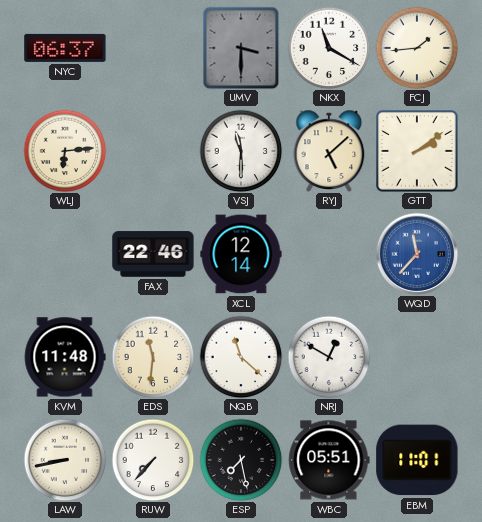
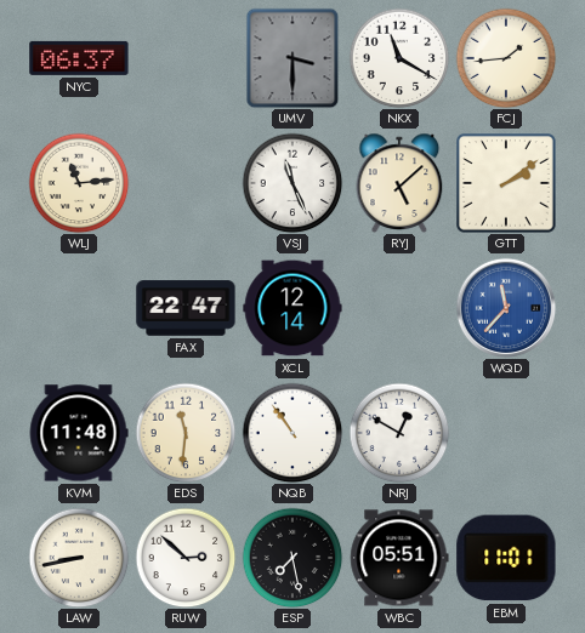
WLJ: 6:14 -> 11:14
VSJ: 11:30 -> 11:26
FAX: 22:46 -> 22:47
NQB: 11:22 -> 10:54
RUW: 7:37 -> 2:52
